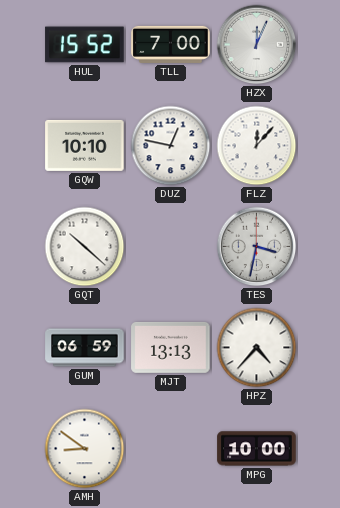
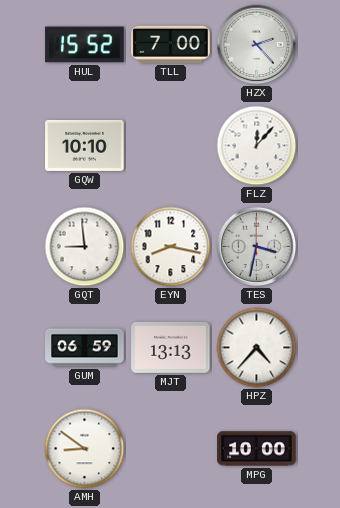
HZX: 12:04 -> 2:23
DUZ: 12:47 -> none
GQT: 10:22 -> 8:59
EYN: none -> 8:17
